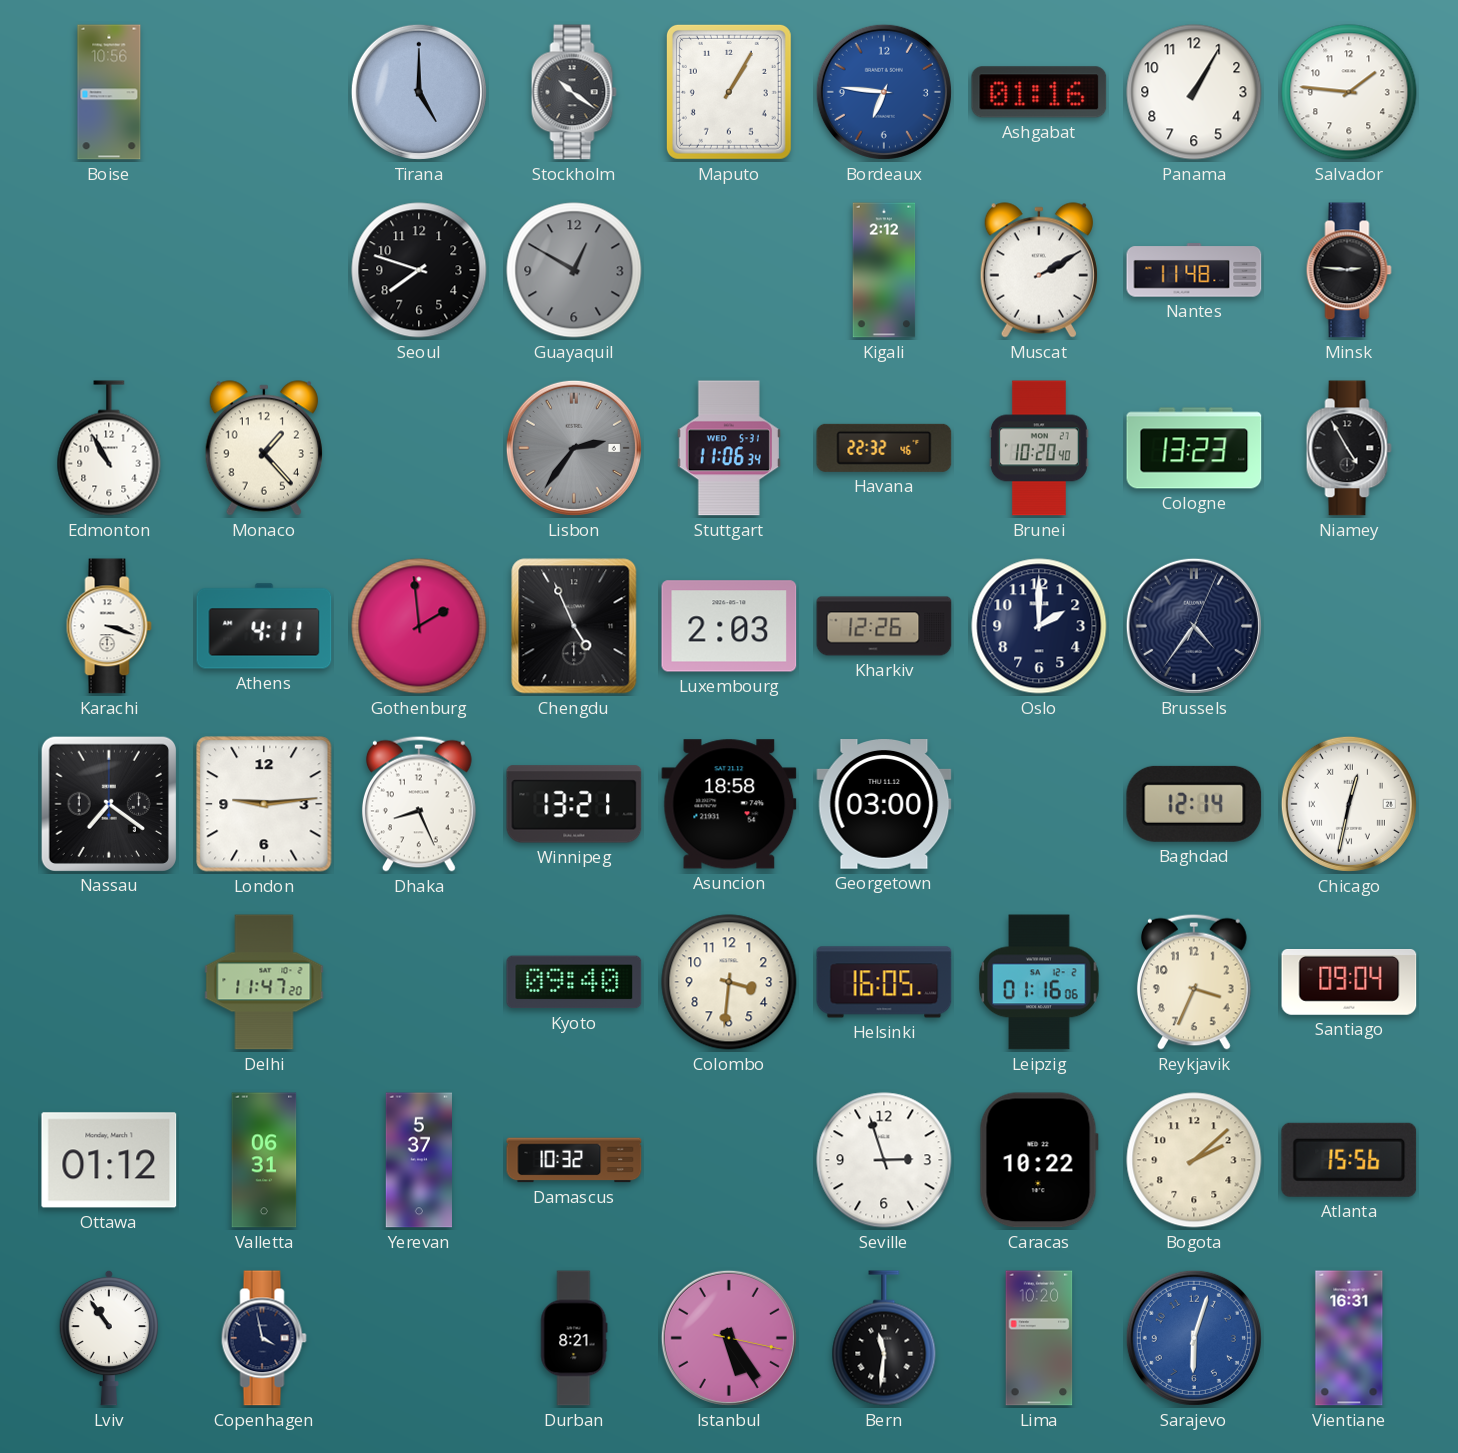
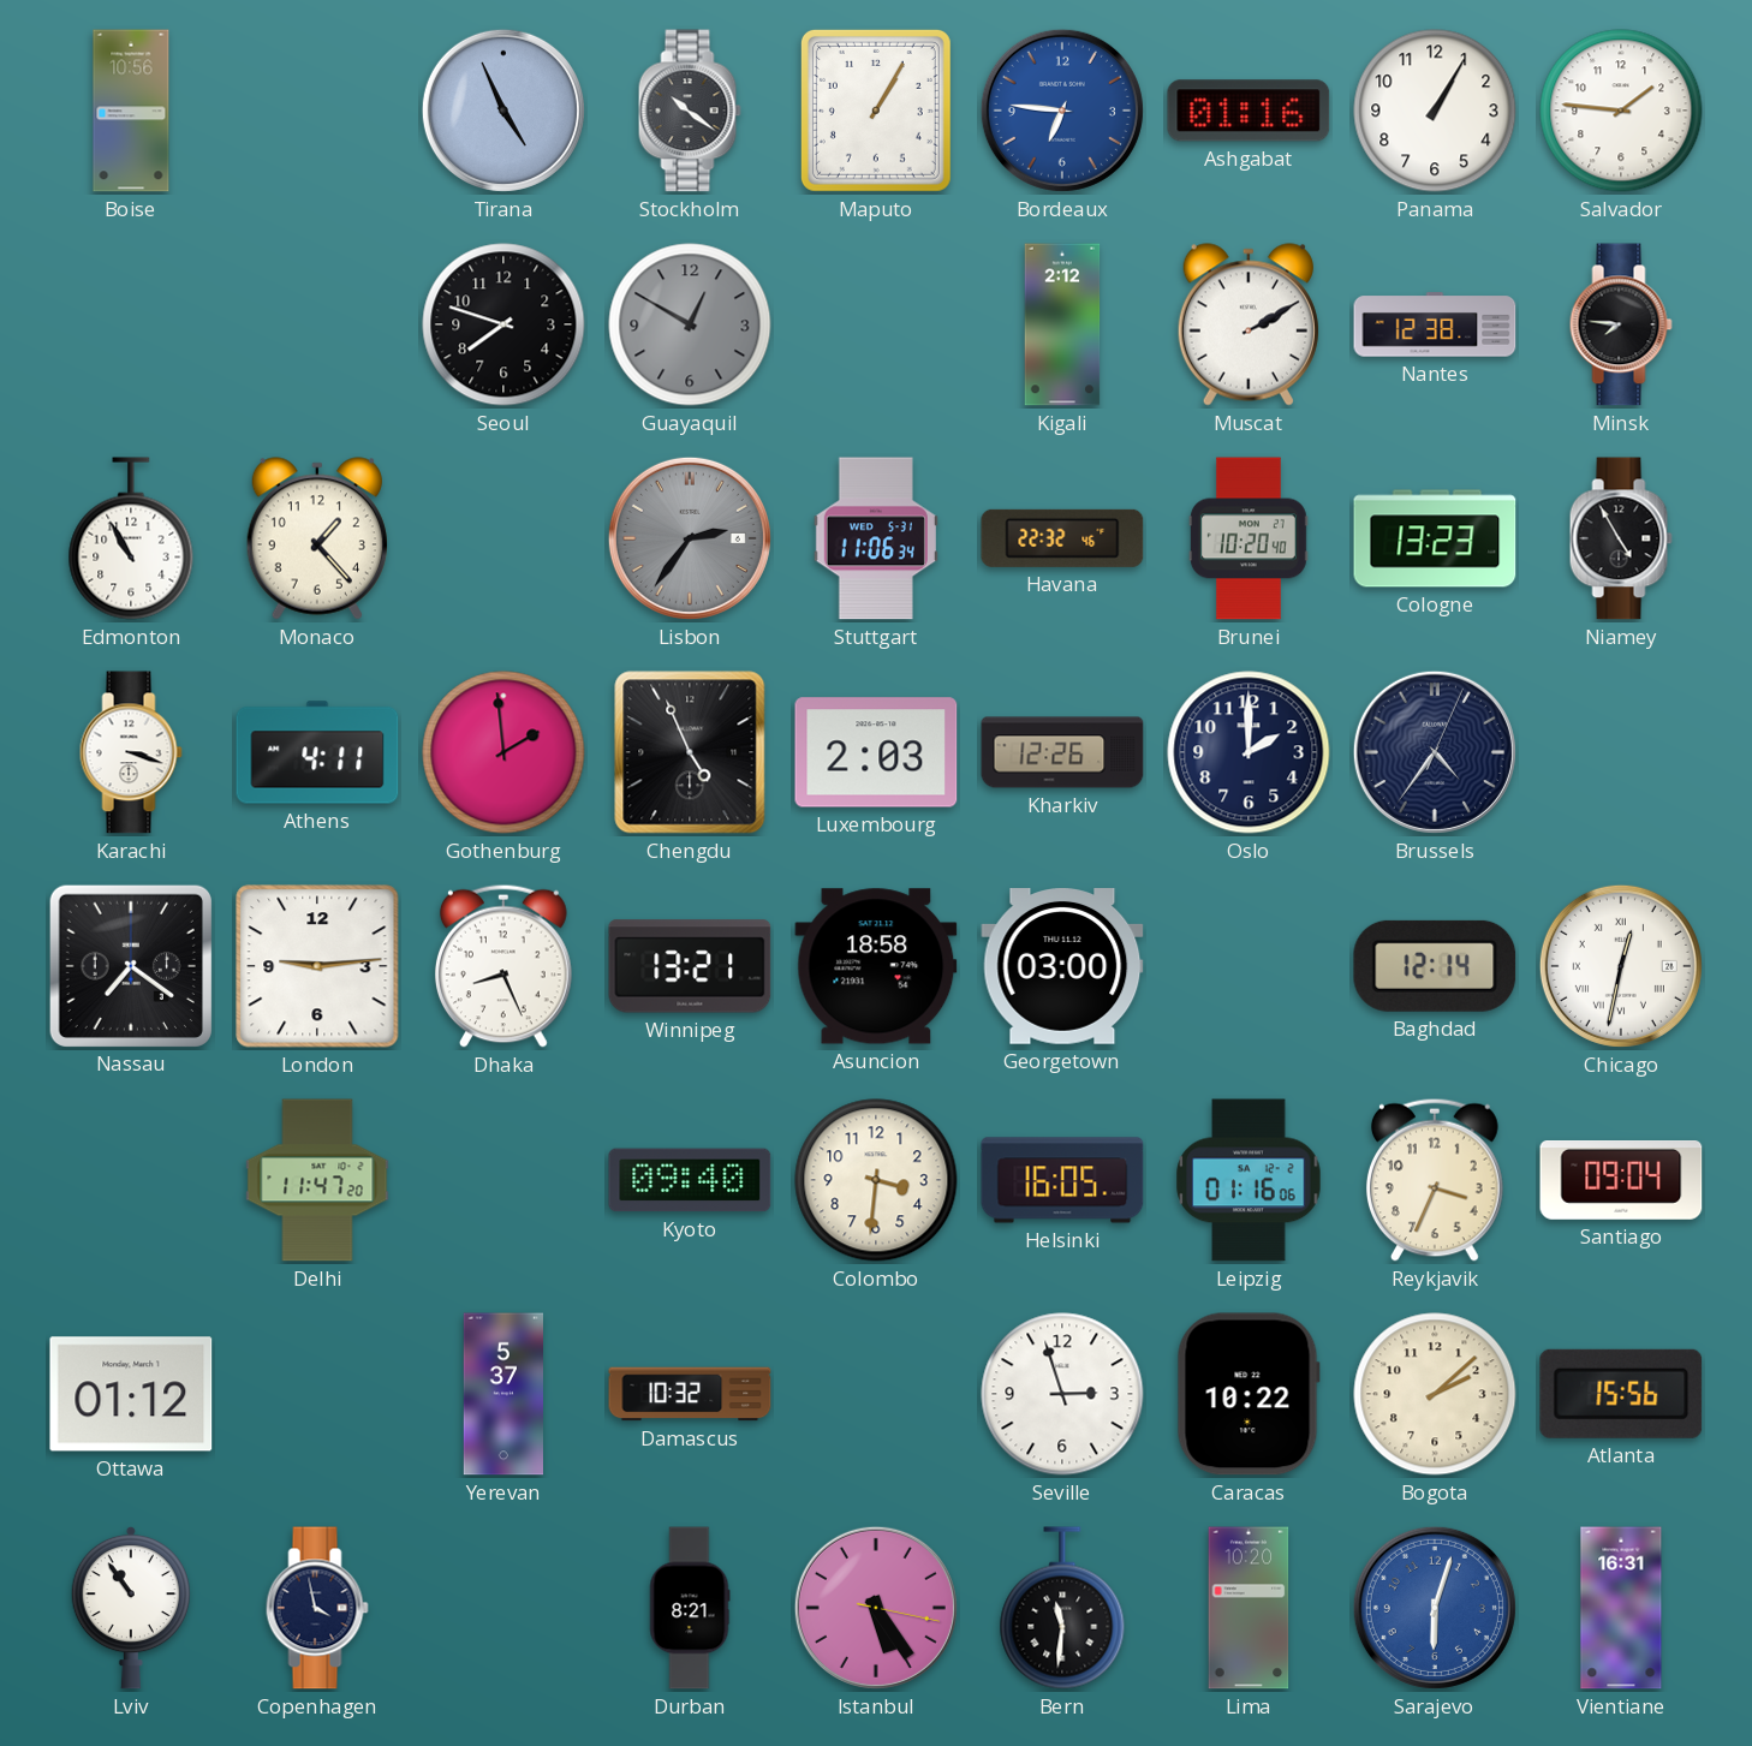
Tirana: 5:00 -> 4:56
Nantes: 11:48 -> 12:38
Minsk: 2:46 -> 7:46
Valletta: 06:31 -> none
